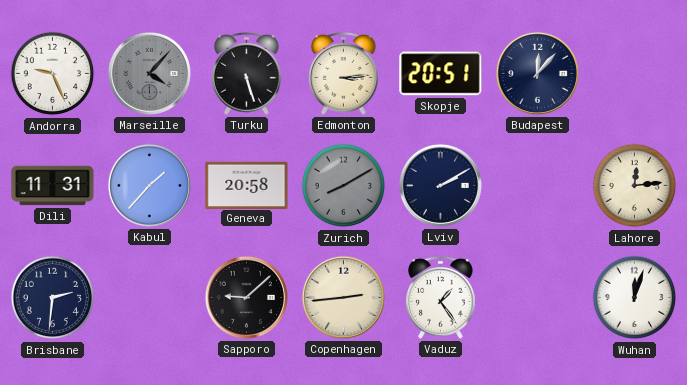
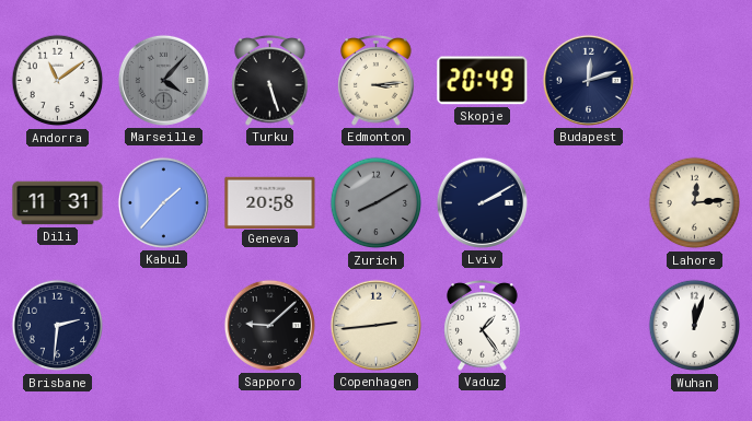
Andorra: 9:26 -> 11:09
Skopje: 20:51 -> 20:49
Budapest: 12:07 -> 12:12
